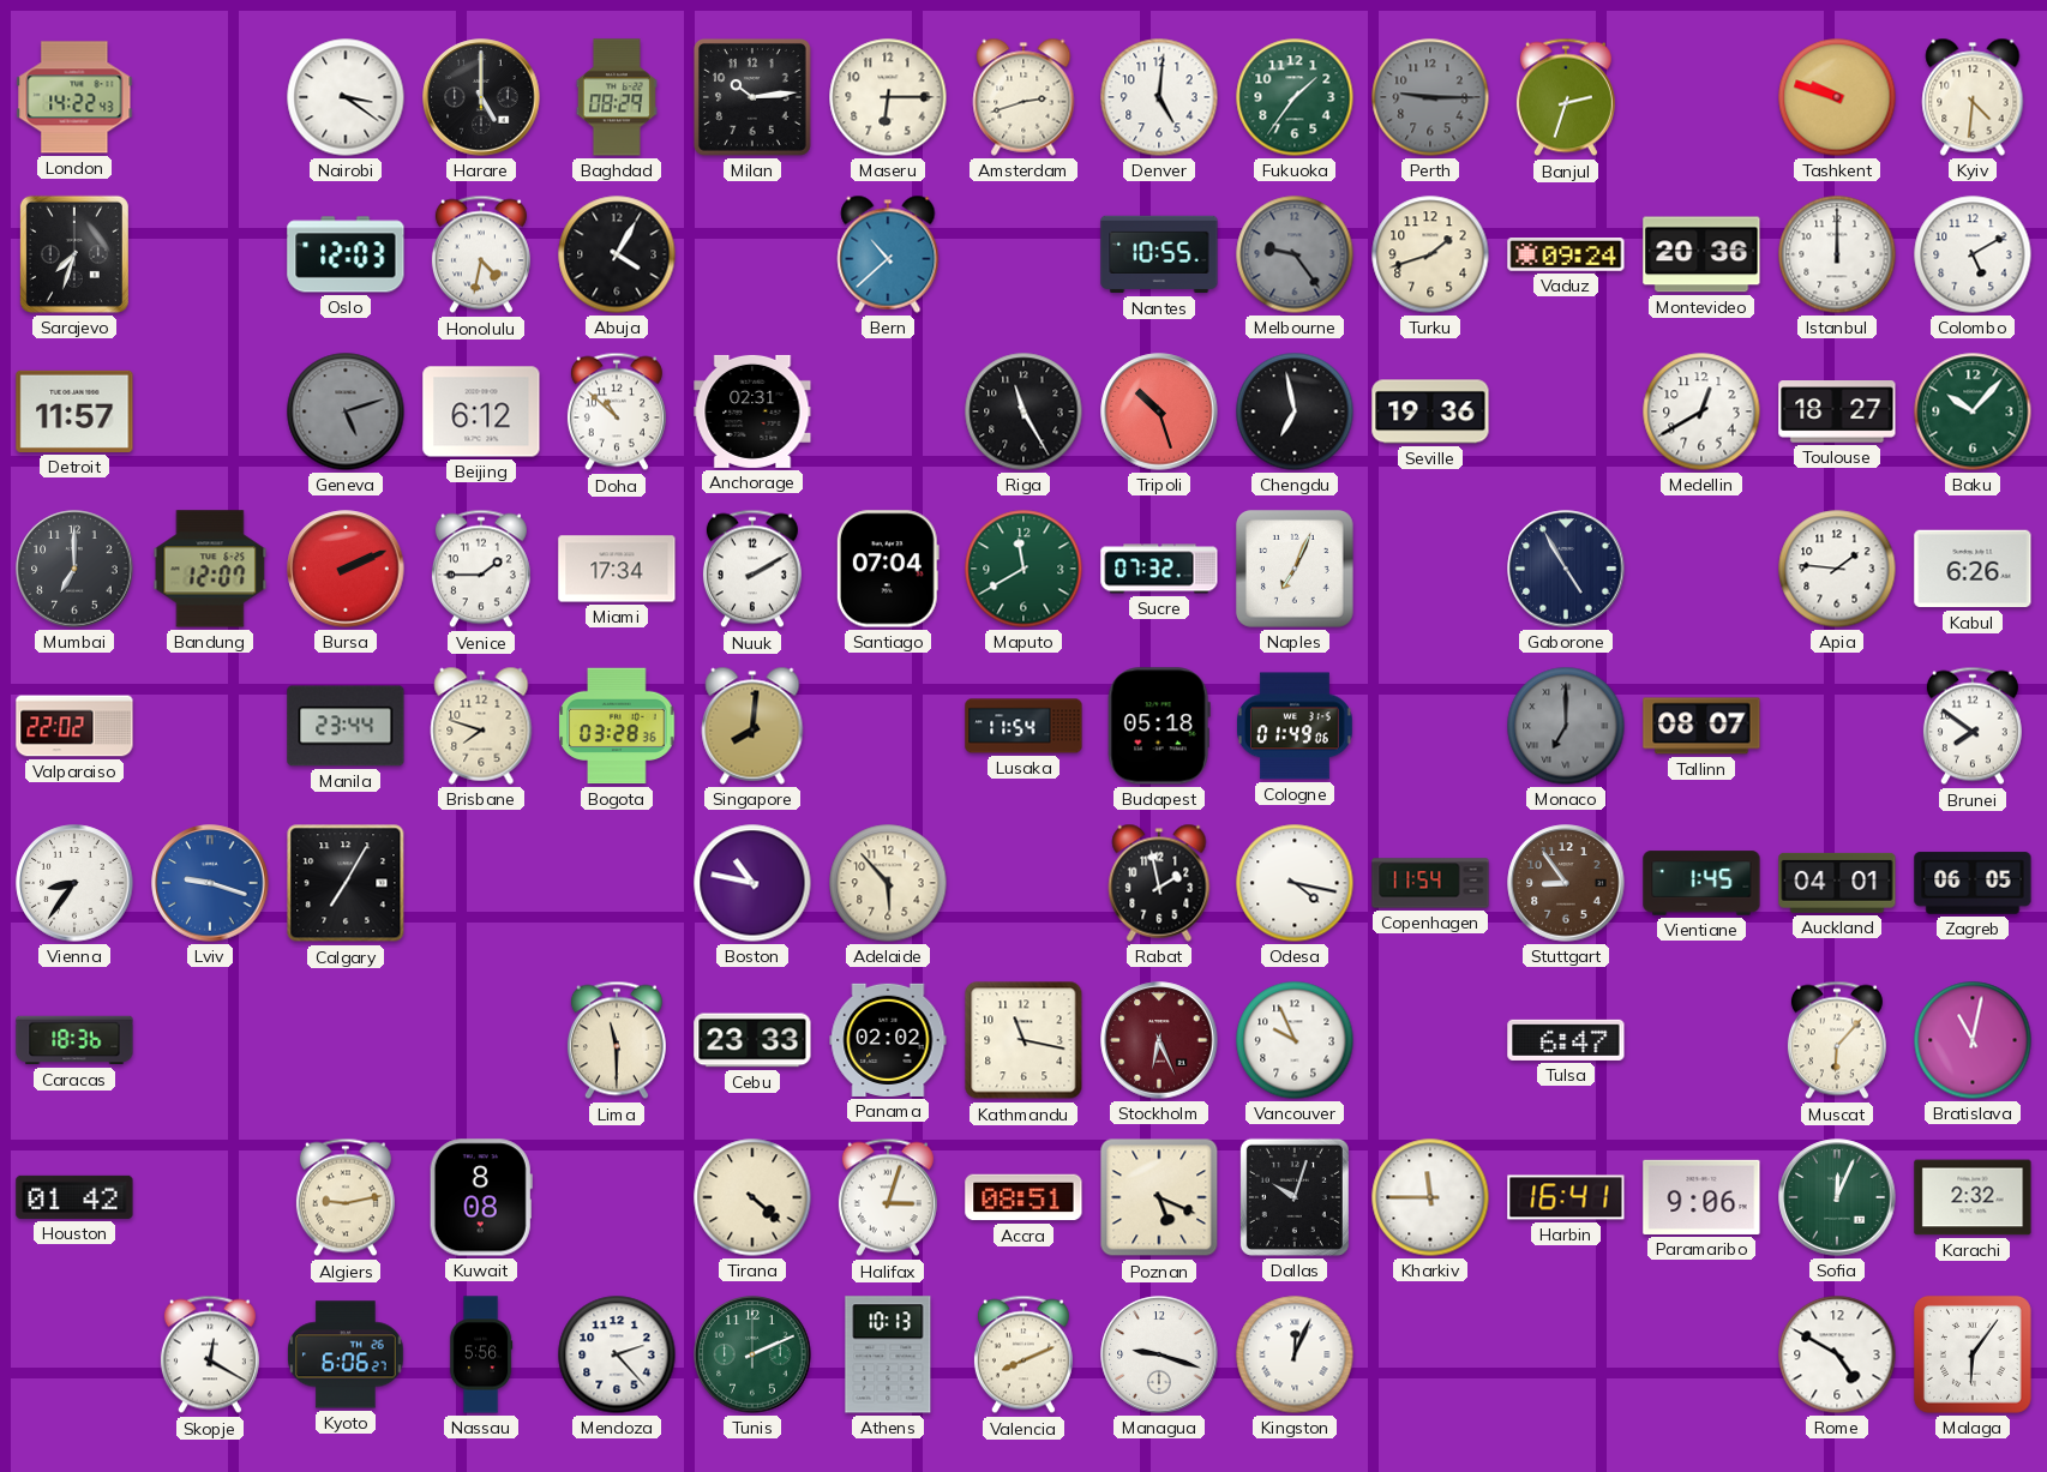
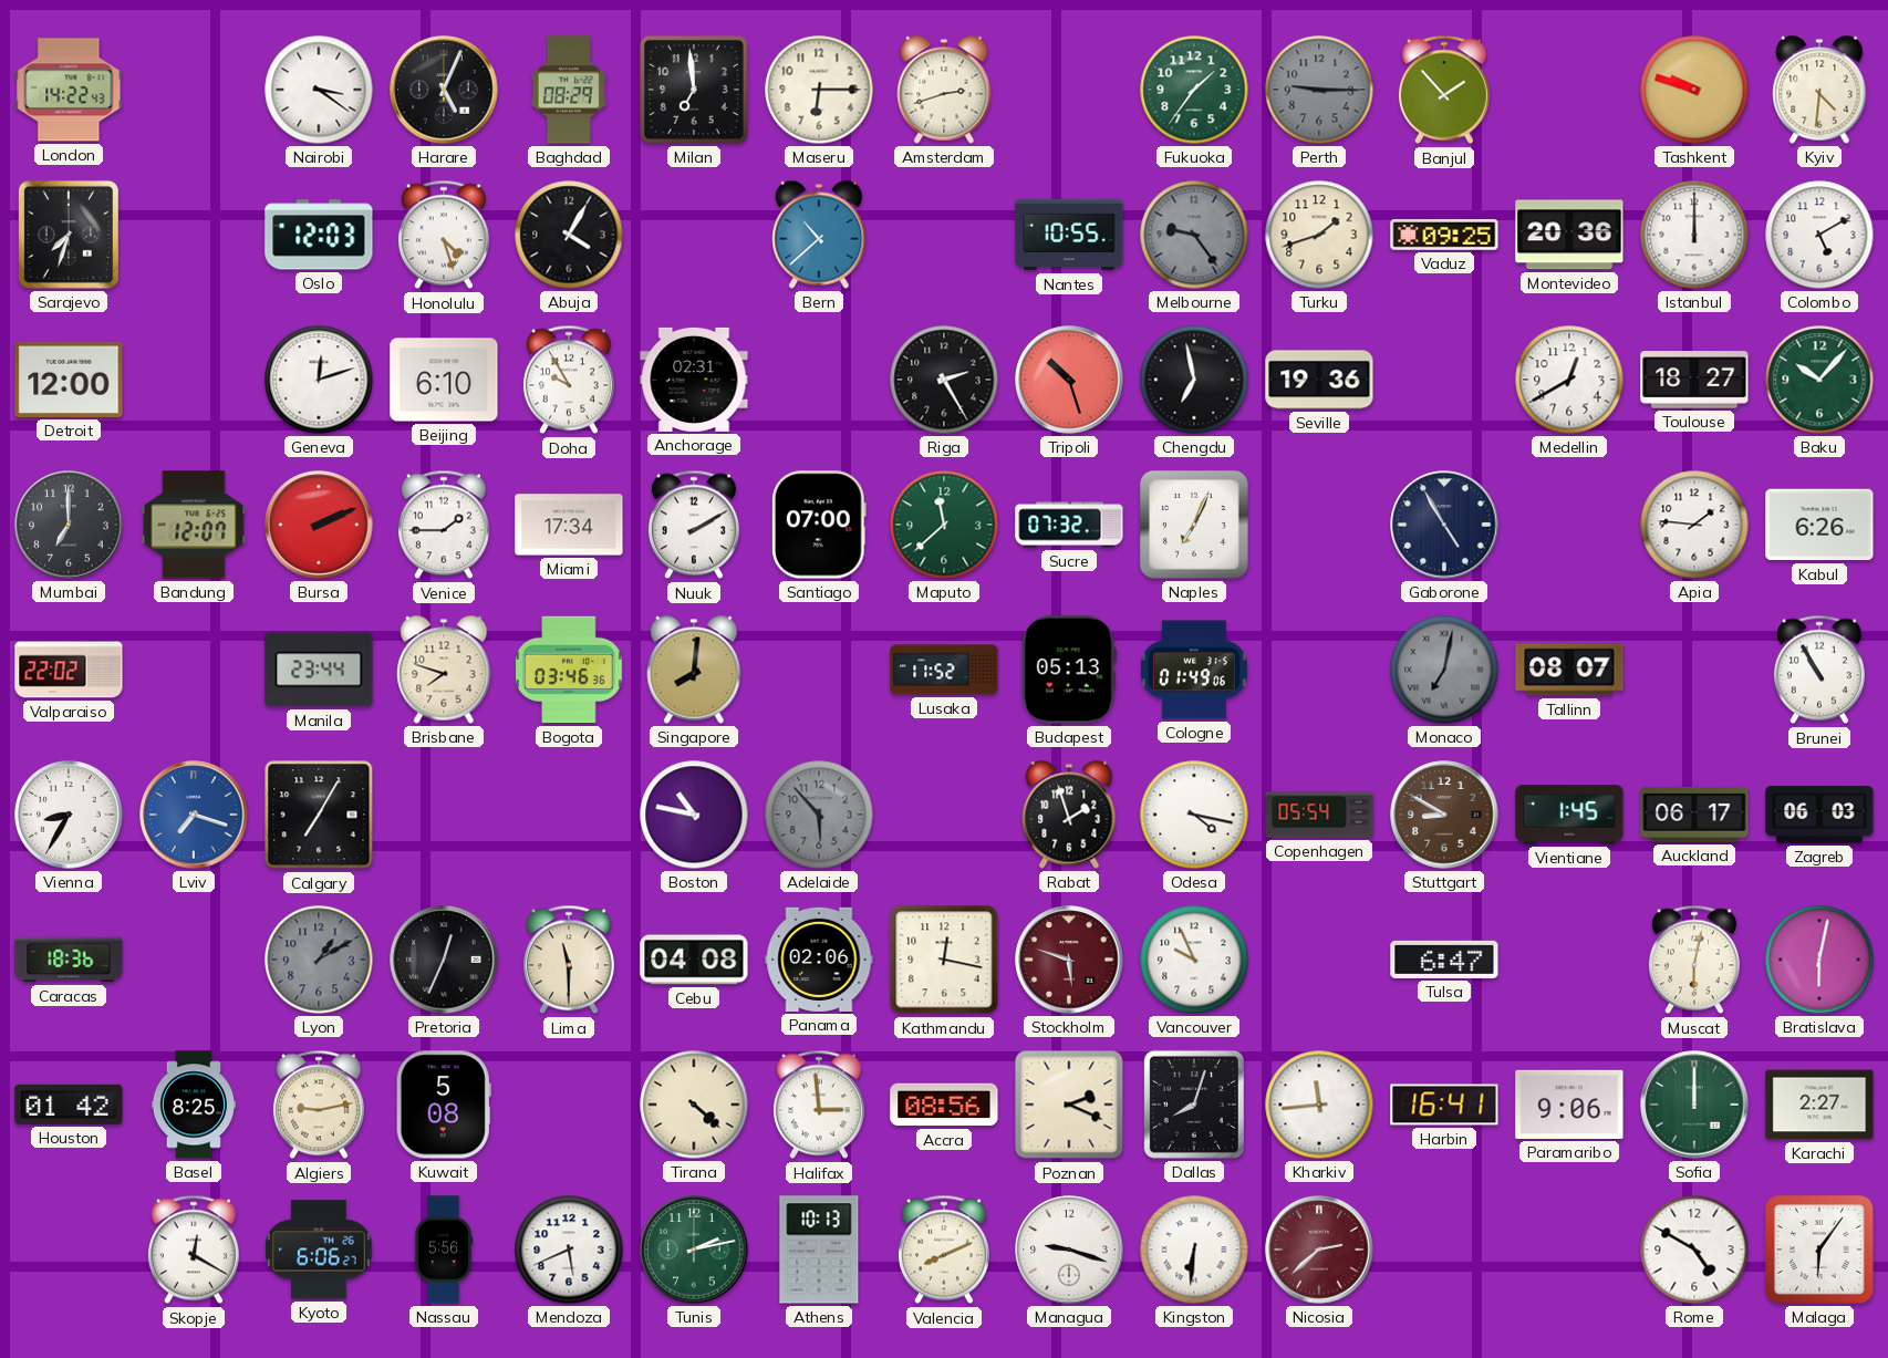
Harare: 5:00 -> 5:04
Milan: 10:14 -> 6:59
Denver: 5:01 -> none
Banjul: 2:33 -> 1:53
Honolulu: 4:32 -> 4:27
Vaduz: 09:24 -> 09:25
Detroit: 11:57 -> 12:00
Geneva: 5:12 -> 12:12
Geneva dial: grey -> white
Beijing: 6:12 -> 6:10
Doha: 10:52 -> 9:55
Riga: 11:25 -> 2:25
Santiago: 07:04 -> 07:00
Maputo: 11:40 -> 11:38
Bogota: 03:28 -> 03:46
Lusaka: 11:54 -> 11:52
Budapest: 05:18 -> 05:13
Monaco: 7:00 -> 7:02
Brunei: 7:51 -> 10:55
Vienna: 8:36 -> 8:35
Lviv: 9:18 -> 7:18
Adelaide dial: cream -> grey
Rabat: 1:58 -> 1:57
Copenhagen: 11:54 -> 05:54
Stuttgart: 8:54 -> 8:50
Auckland: 04:01 -> 06:17
Zagreb: 06:05 -> 06:03
Lyon: none -> 1:10
Pretoria: none -> 12:34
Cebu: 23:33 -> 04:08
Panama: 02:02 -> 02:06
Kathmandu: 11:17 -> 12:17
Stockholm: 6:26 -> 5:48
Muscat: 6:07 -> 6:02
Bratislava: 11:02 -> 6:02
Basel: none -> 8:25
Kuwait: 8:08 -> 5:08
Halifax: 3:03 -> 2:59
Accra: 08:51 -> 08:56
Poznan: 5:19 -> 2:19
Dallas: 10:03 -> 8:03
Kharkiv: 11:45 -> 11:44
Sofia: 12:04 -> 12:00
Karachi: 2:32 -> 2:27
Mendoza: 2:23 -> 5:41
Tunis: 2:11 -> 2:13
Kingston: 12:04 -> 6:31
Nicosia: none -> 2:38
